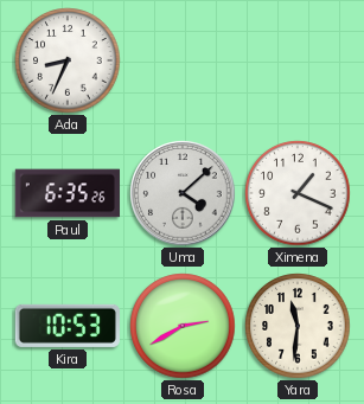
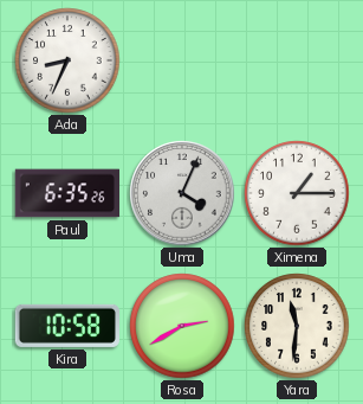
Uma: 4:08 -> 4:04
Ximena: 1:19 -> 1:15
Kira: 10:53 -> 10:58
